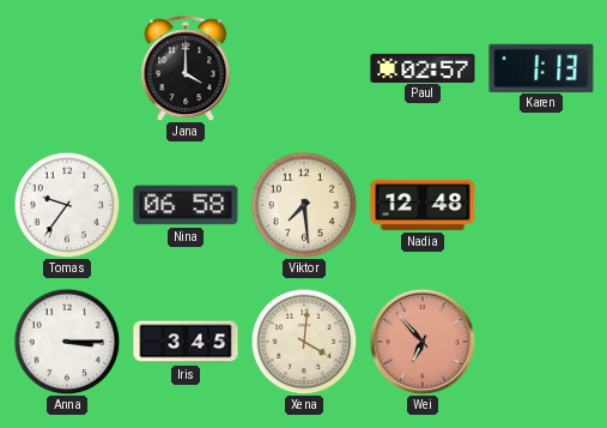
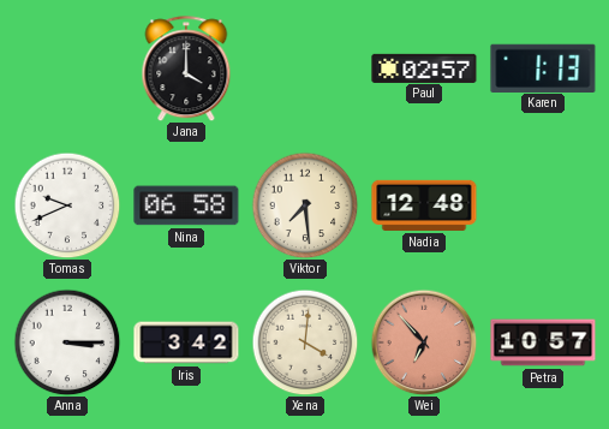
Tomas: 9:36 -> 9:41
Iris: 3:45 -> 3:42
Petra: none -> 10:57
